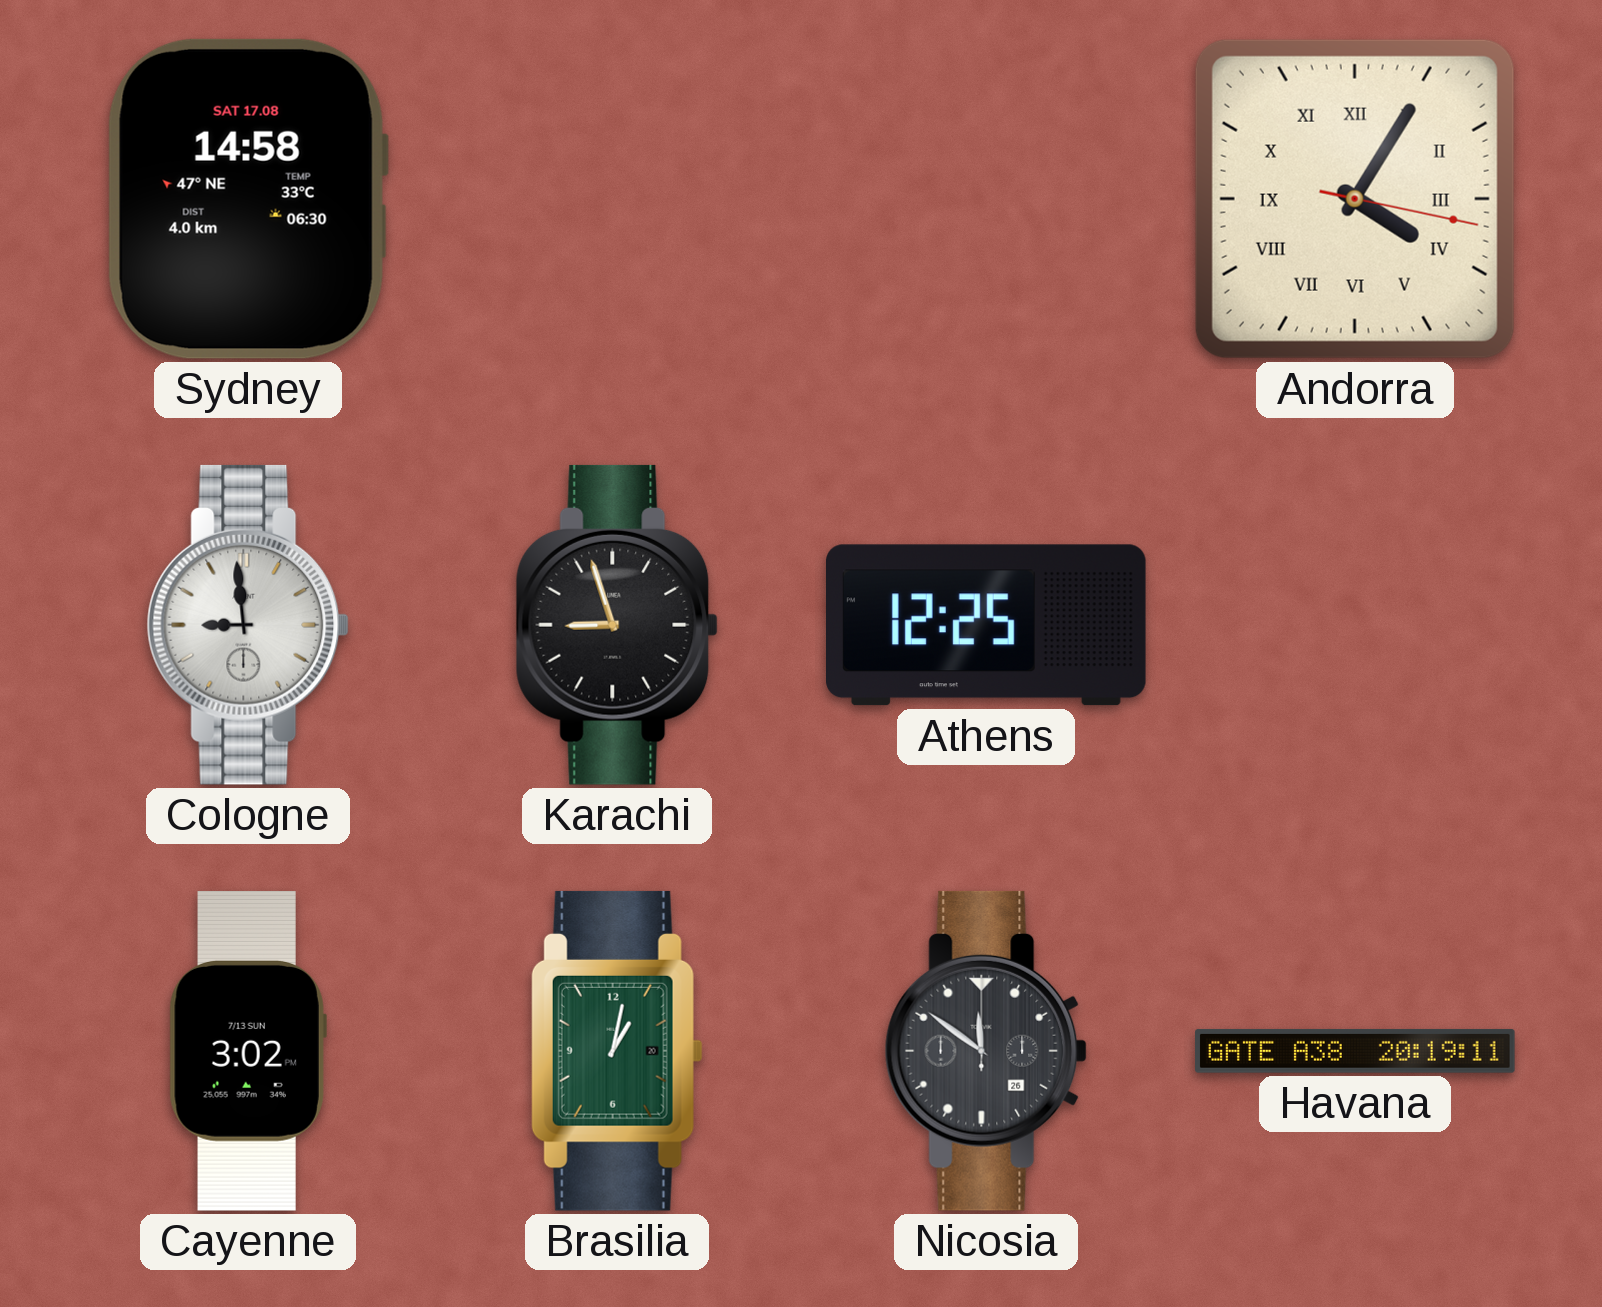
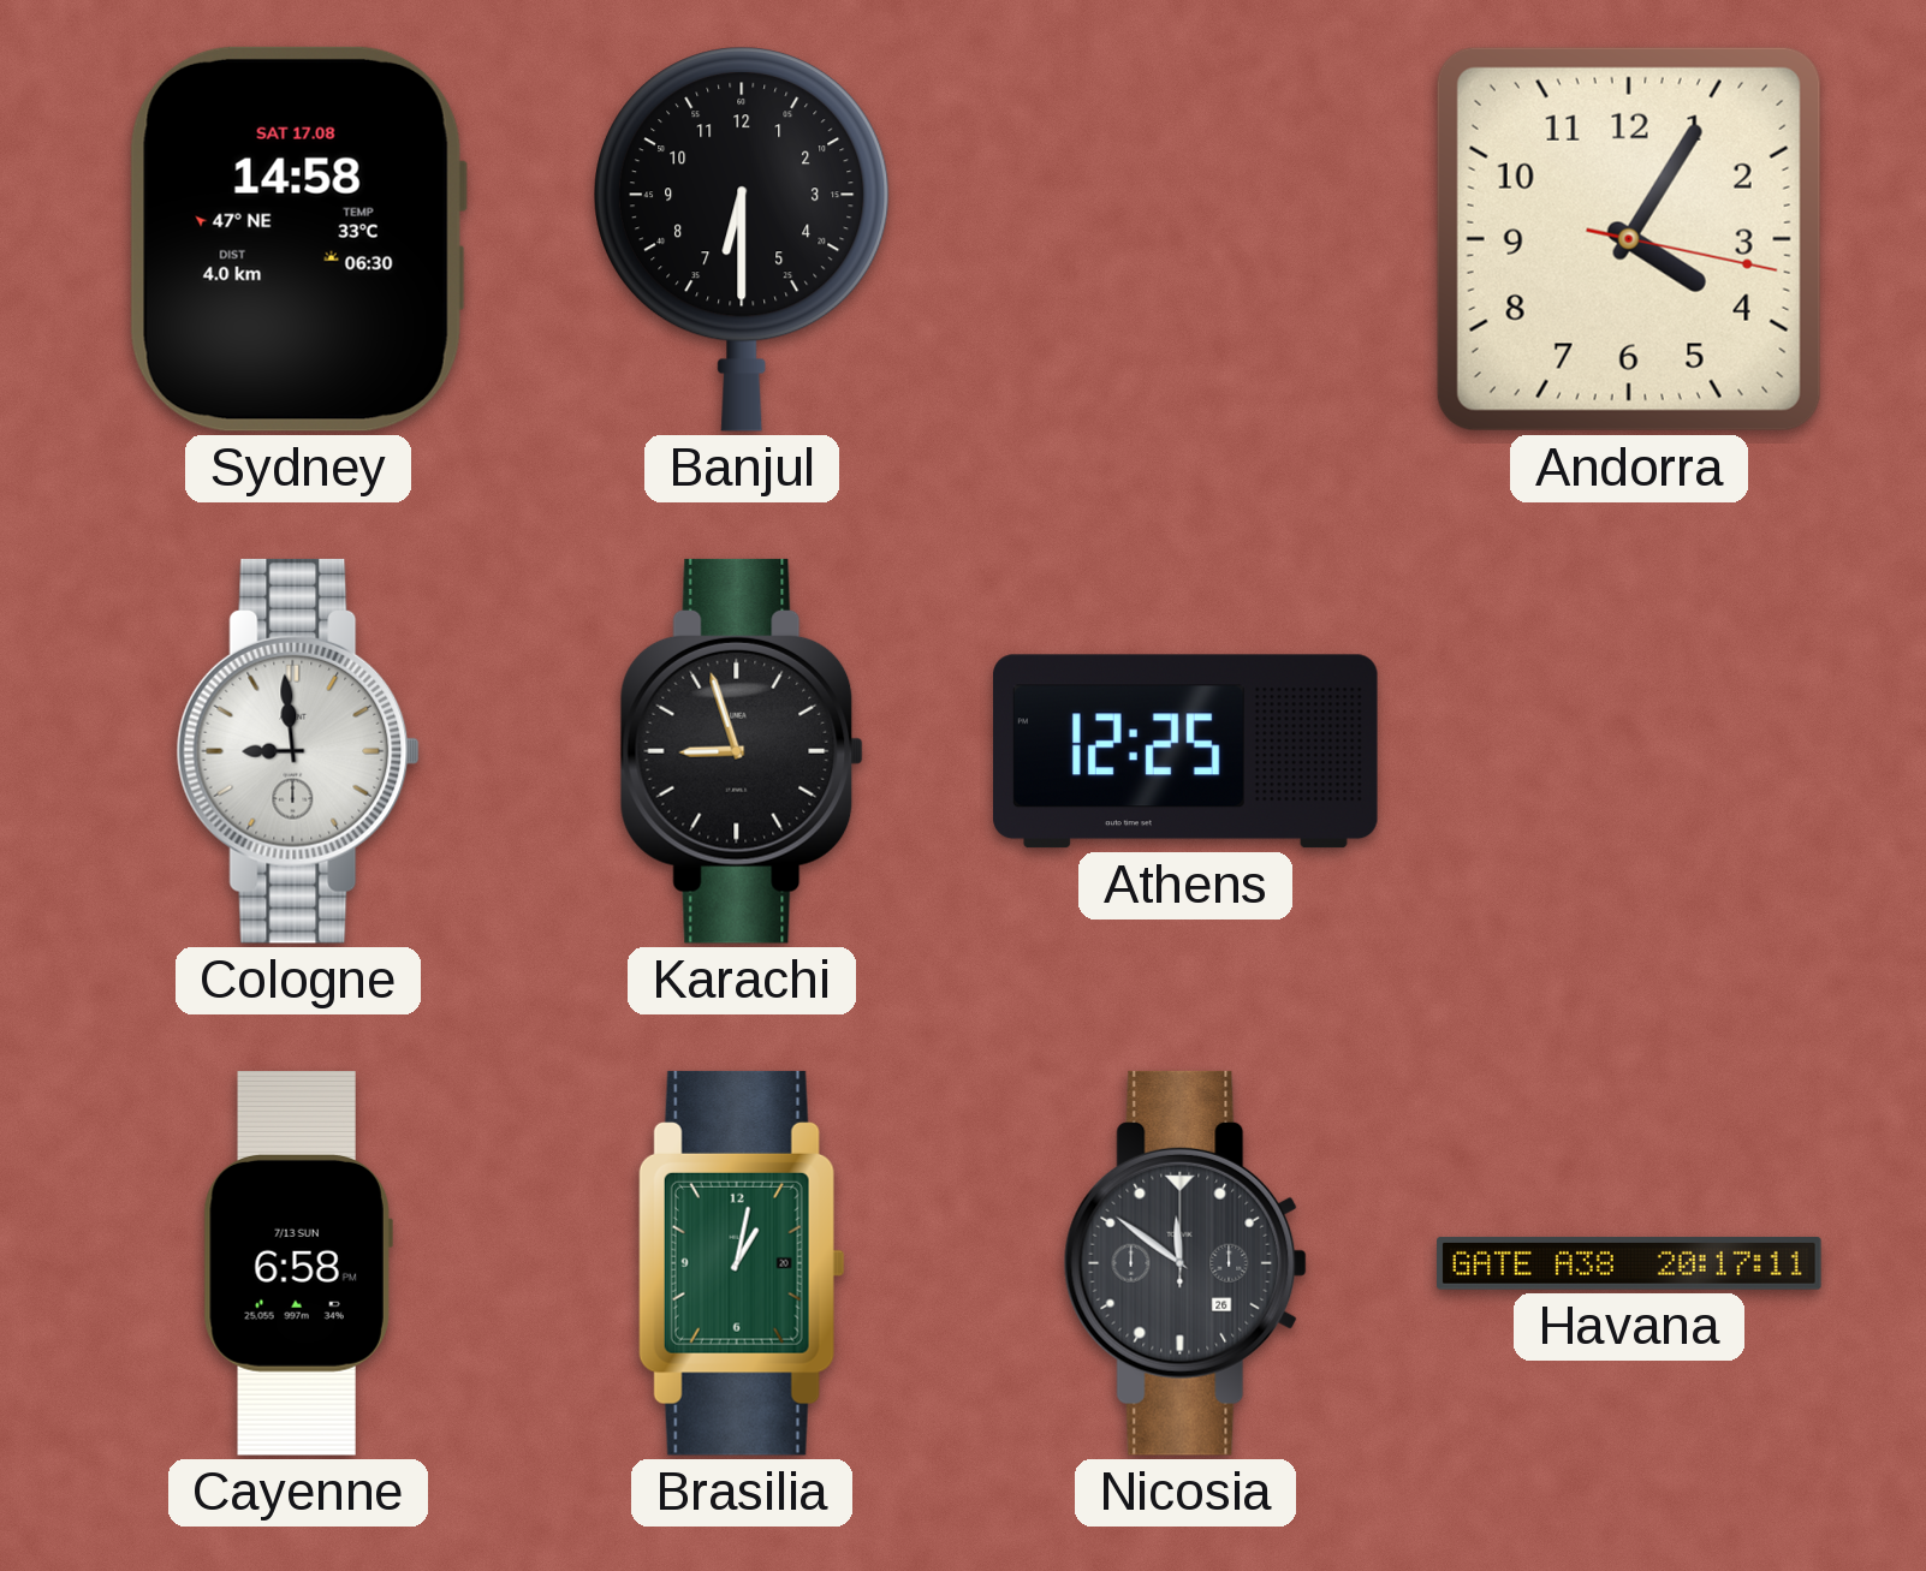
Banjul: none -> 6:30
Andorra numerals: Roman -> Arabic
Cayenne: 3:02 -> 6:58
Havana: 20:19 -> 20:17
